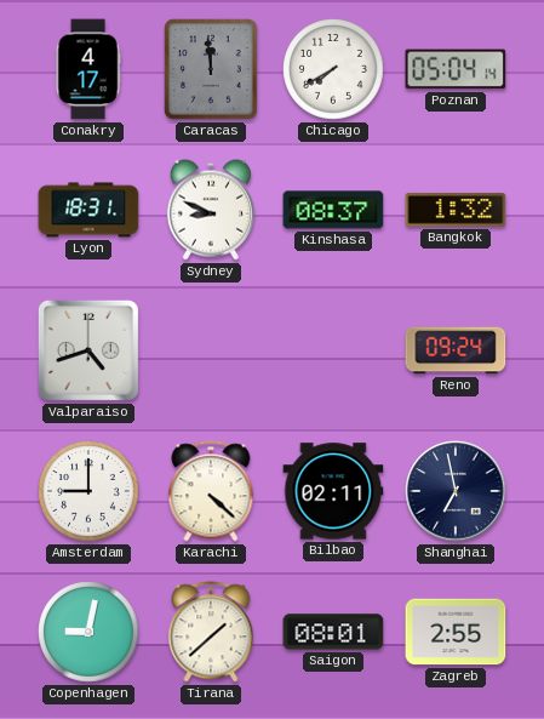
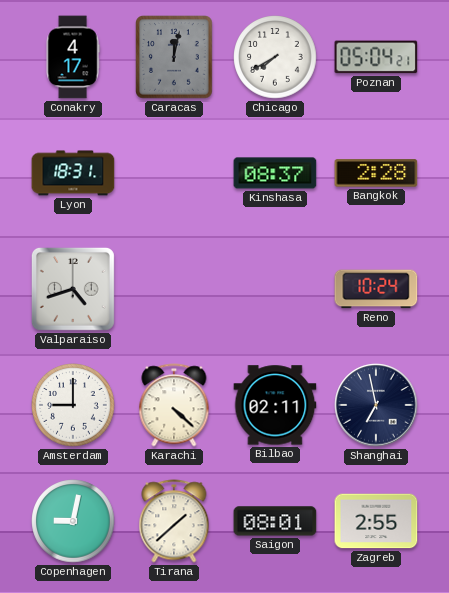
Caracas: 11:59 -> 12:02
Poznan: 05:04:14 -> 05:04:21
Sydney: 8:49 -> none
Bangkok: 1:32 -> 2:28
Reno: 09:24 -> 10:24
